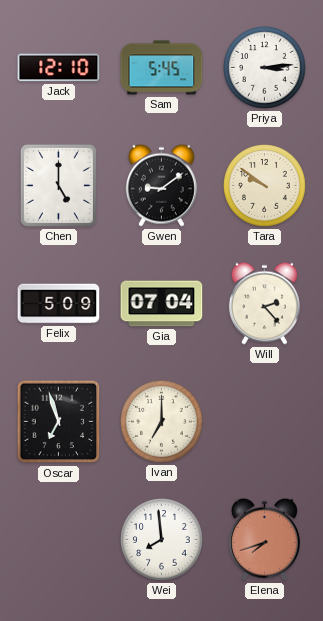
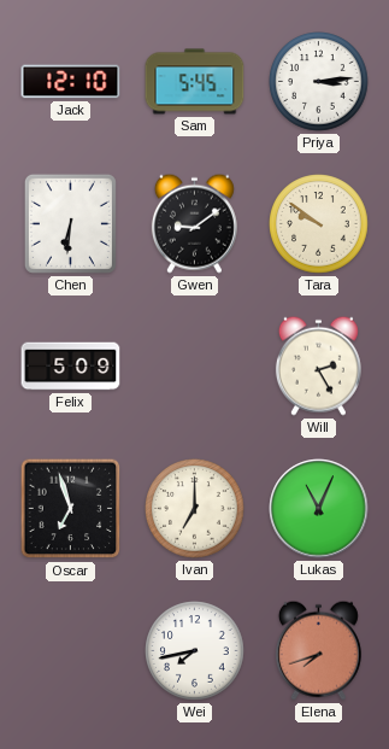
Chen: 5:00 -> 6:31
Gia: 07:04 -> none
Will: 2:23 -> 2:25
Lukas: none -> 11:04
Wei: 7:59 -> 7:43
